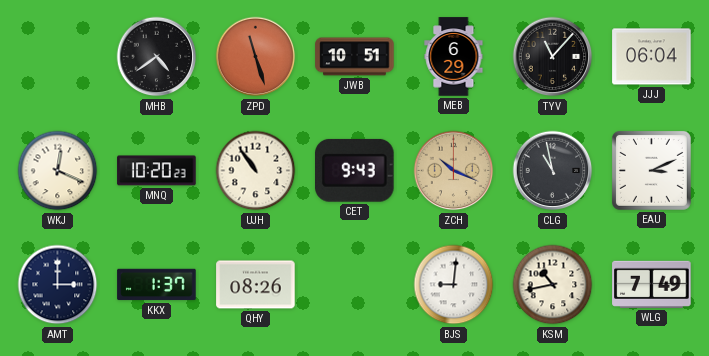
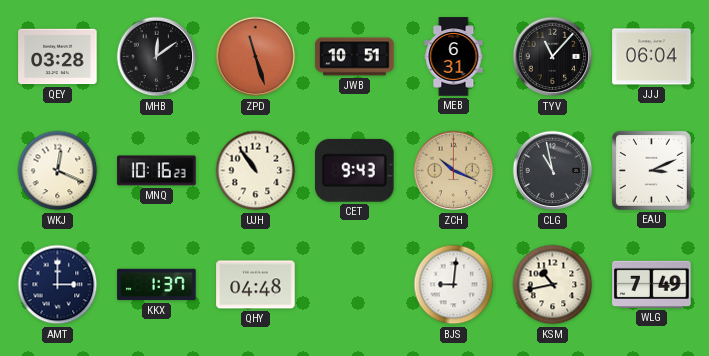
QEY: none -> 03:28
MHB: 4:39 -> 12:09
MEB: 6:29 -> 6:31
MNQ: 10:20 -> 10:16
QHY: 08:26 -> 04:48
